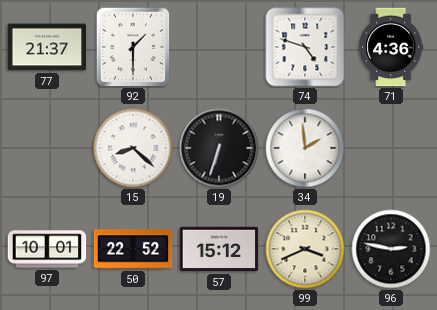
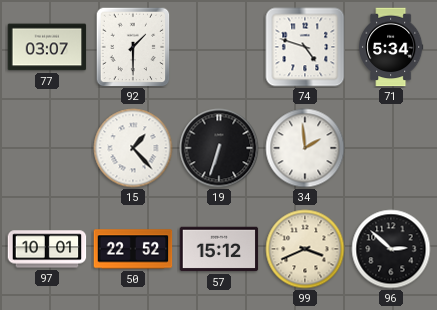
77: 21:37 -> 03:07
71: 4:36 -> 5:34
15: 8:22 -> 1:23
96: 2:47 -> 2:52
